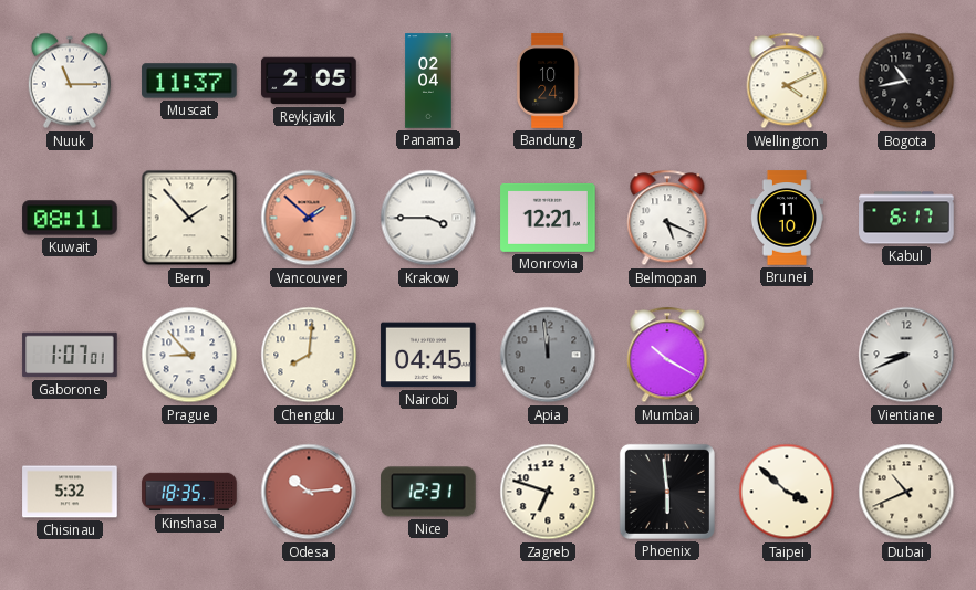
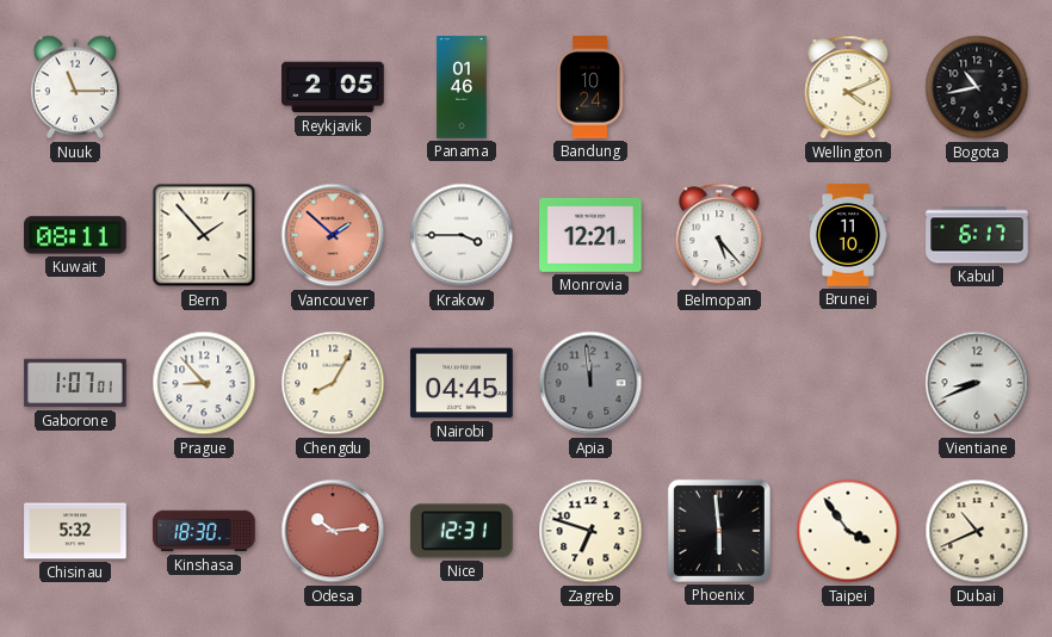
Muscat: 11:37 -> none
Panama: 02:04 -> 01:46
Belmopan: 5:19 -> 5:23
Chengdu: 8:01 -> 8:05
Mumbai: 10:20 -> none
Kinshasa: 18:35 -> 18:30
Taipei: 3:52 -> 3:54
